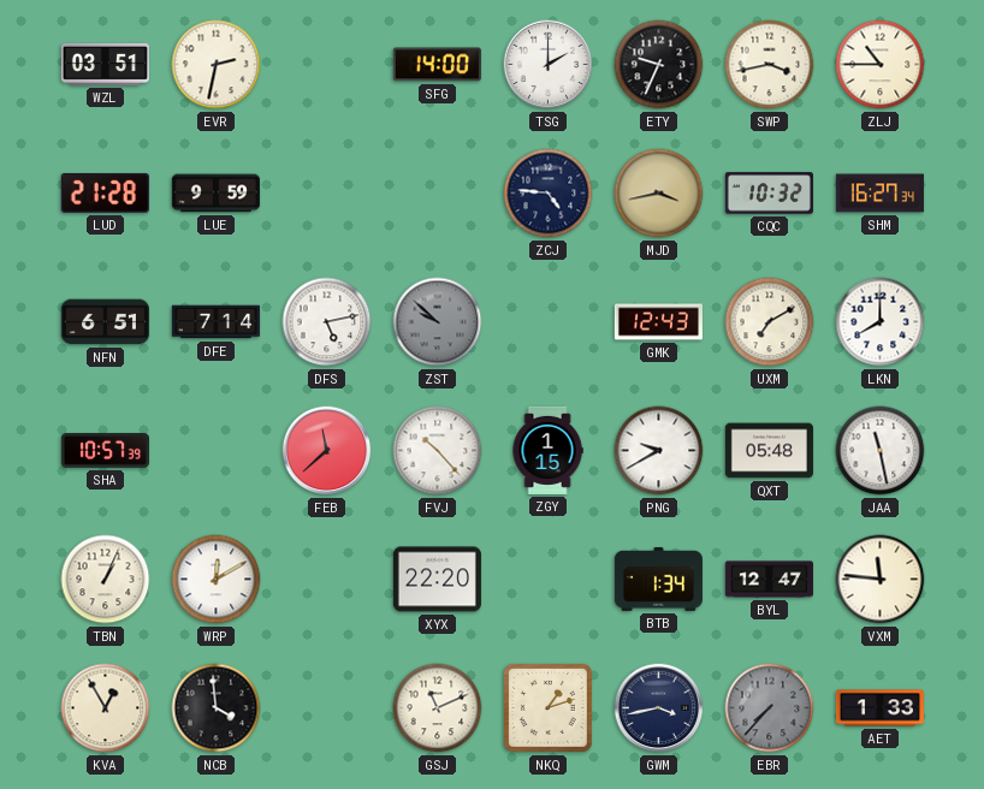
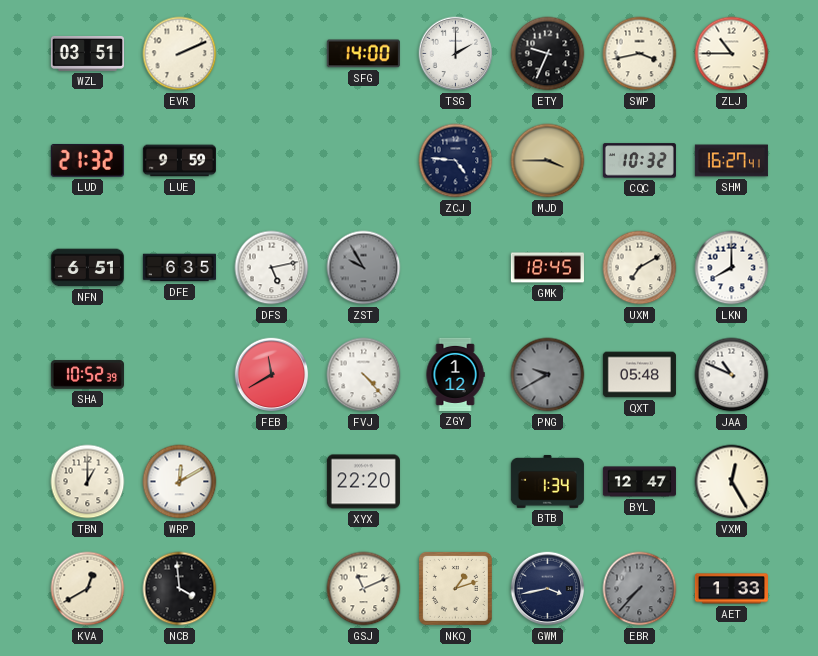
EVR: 2:32 -> 2:11
LUD: 21:28 -> 21:32
MJD: 3:43 -> 3:45
SHM: 16:27:34 -> 16:27:41
DFE: 7:14 -> 6:35
ZST: 9:52 -> 9:55
GMK: 12:43 -> 18:45
SHA: 10:57 -> 10:52
FEB: 11:38 -> 11:40
FVJ: 10:23 -> 4:23
ZGY: 1:15 -> 1:12
PNG dial: white -> grey
JAA: 11:28 -> 10:49
TBN: 1:04 -> 1:00
VXM: 11:46 -> 12:25
KVA: 12:55 -> 12:40
